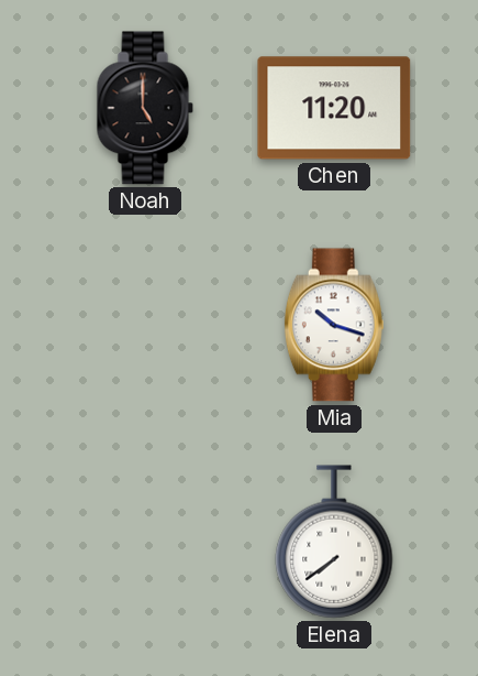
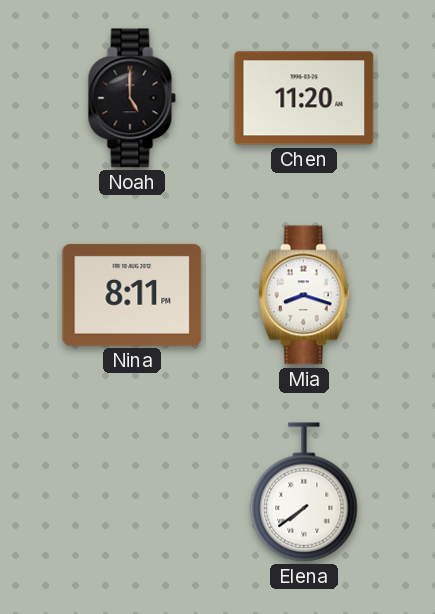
Nina: none -> 8:11
Mia: 10:18 -> 8:18
